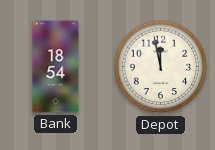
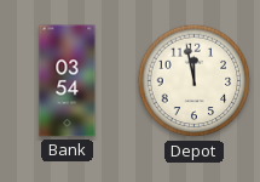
Bank: 18:54 -> 03:54
